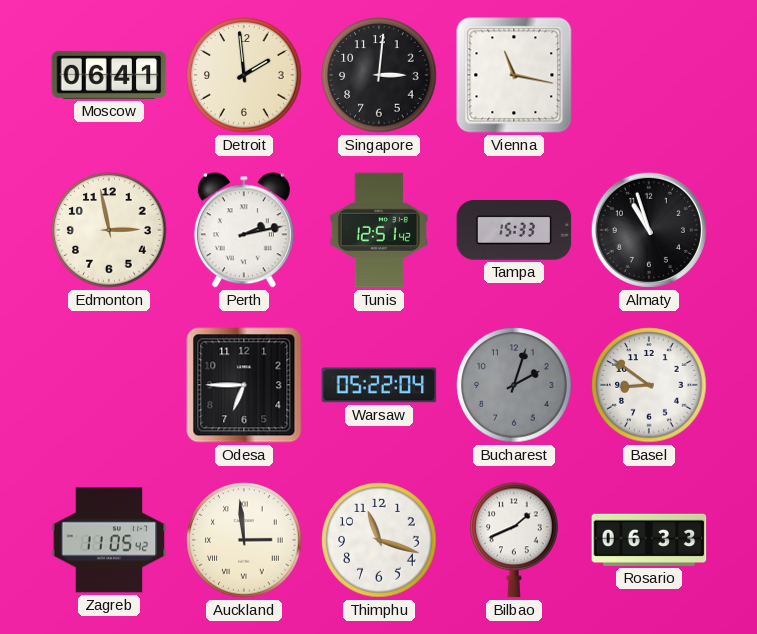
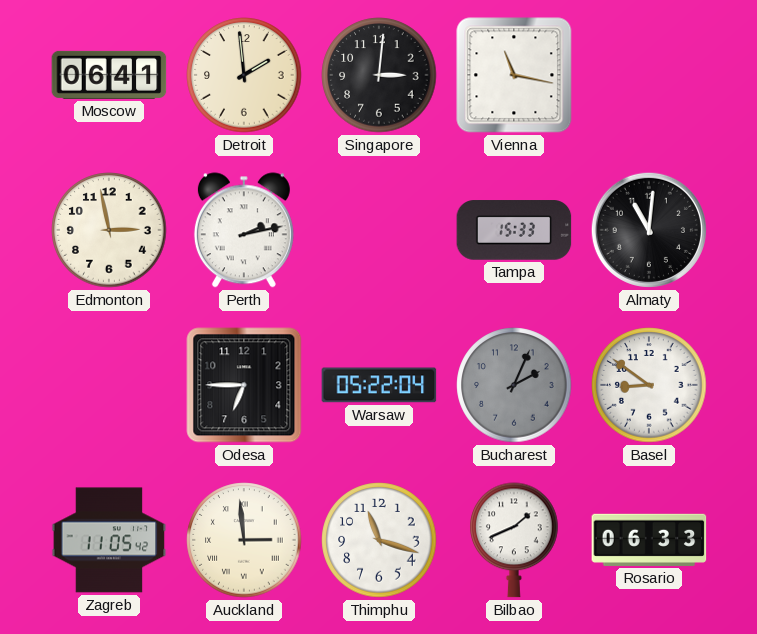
Tunis: 12:51 -> none
Almaty: 10:57 -> 11:01
Bucharest: 2:03 -> 2:04
